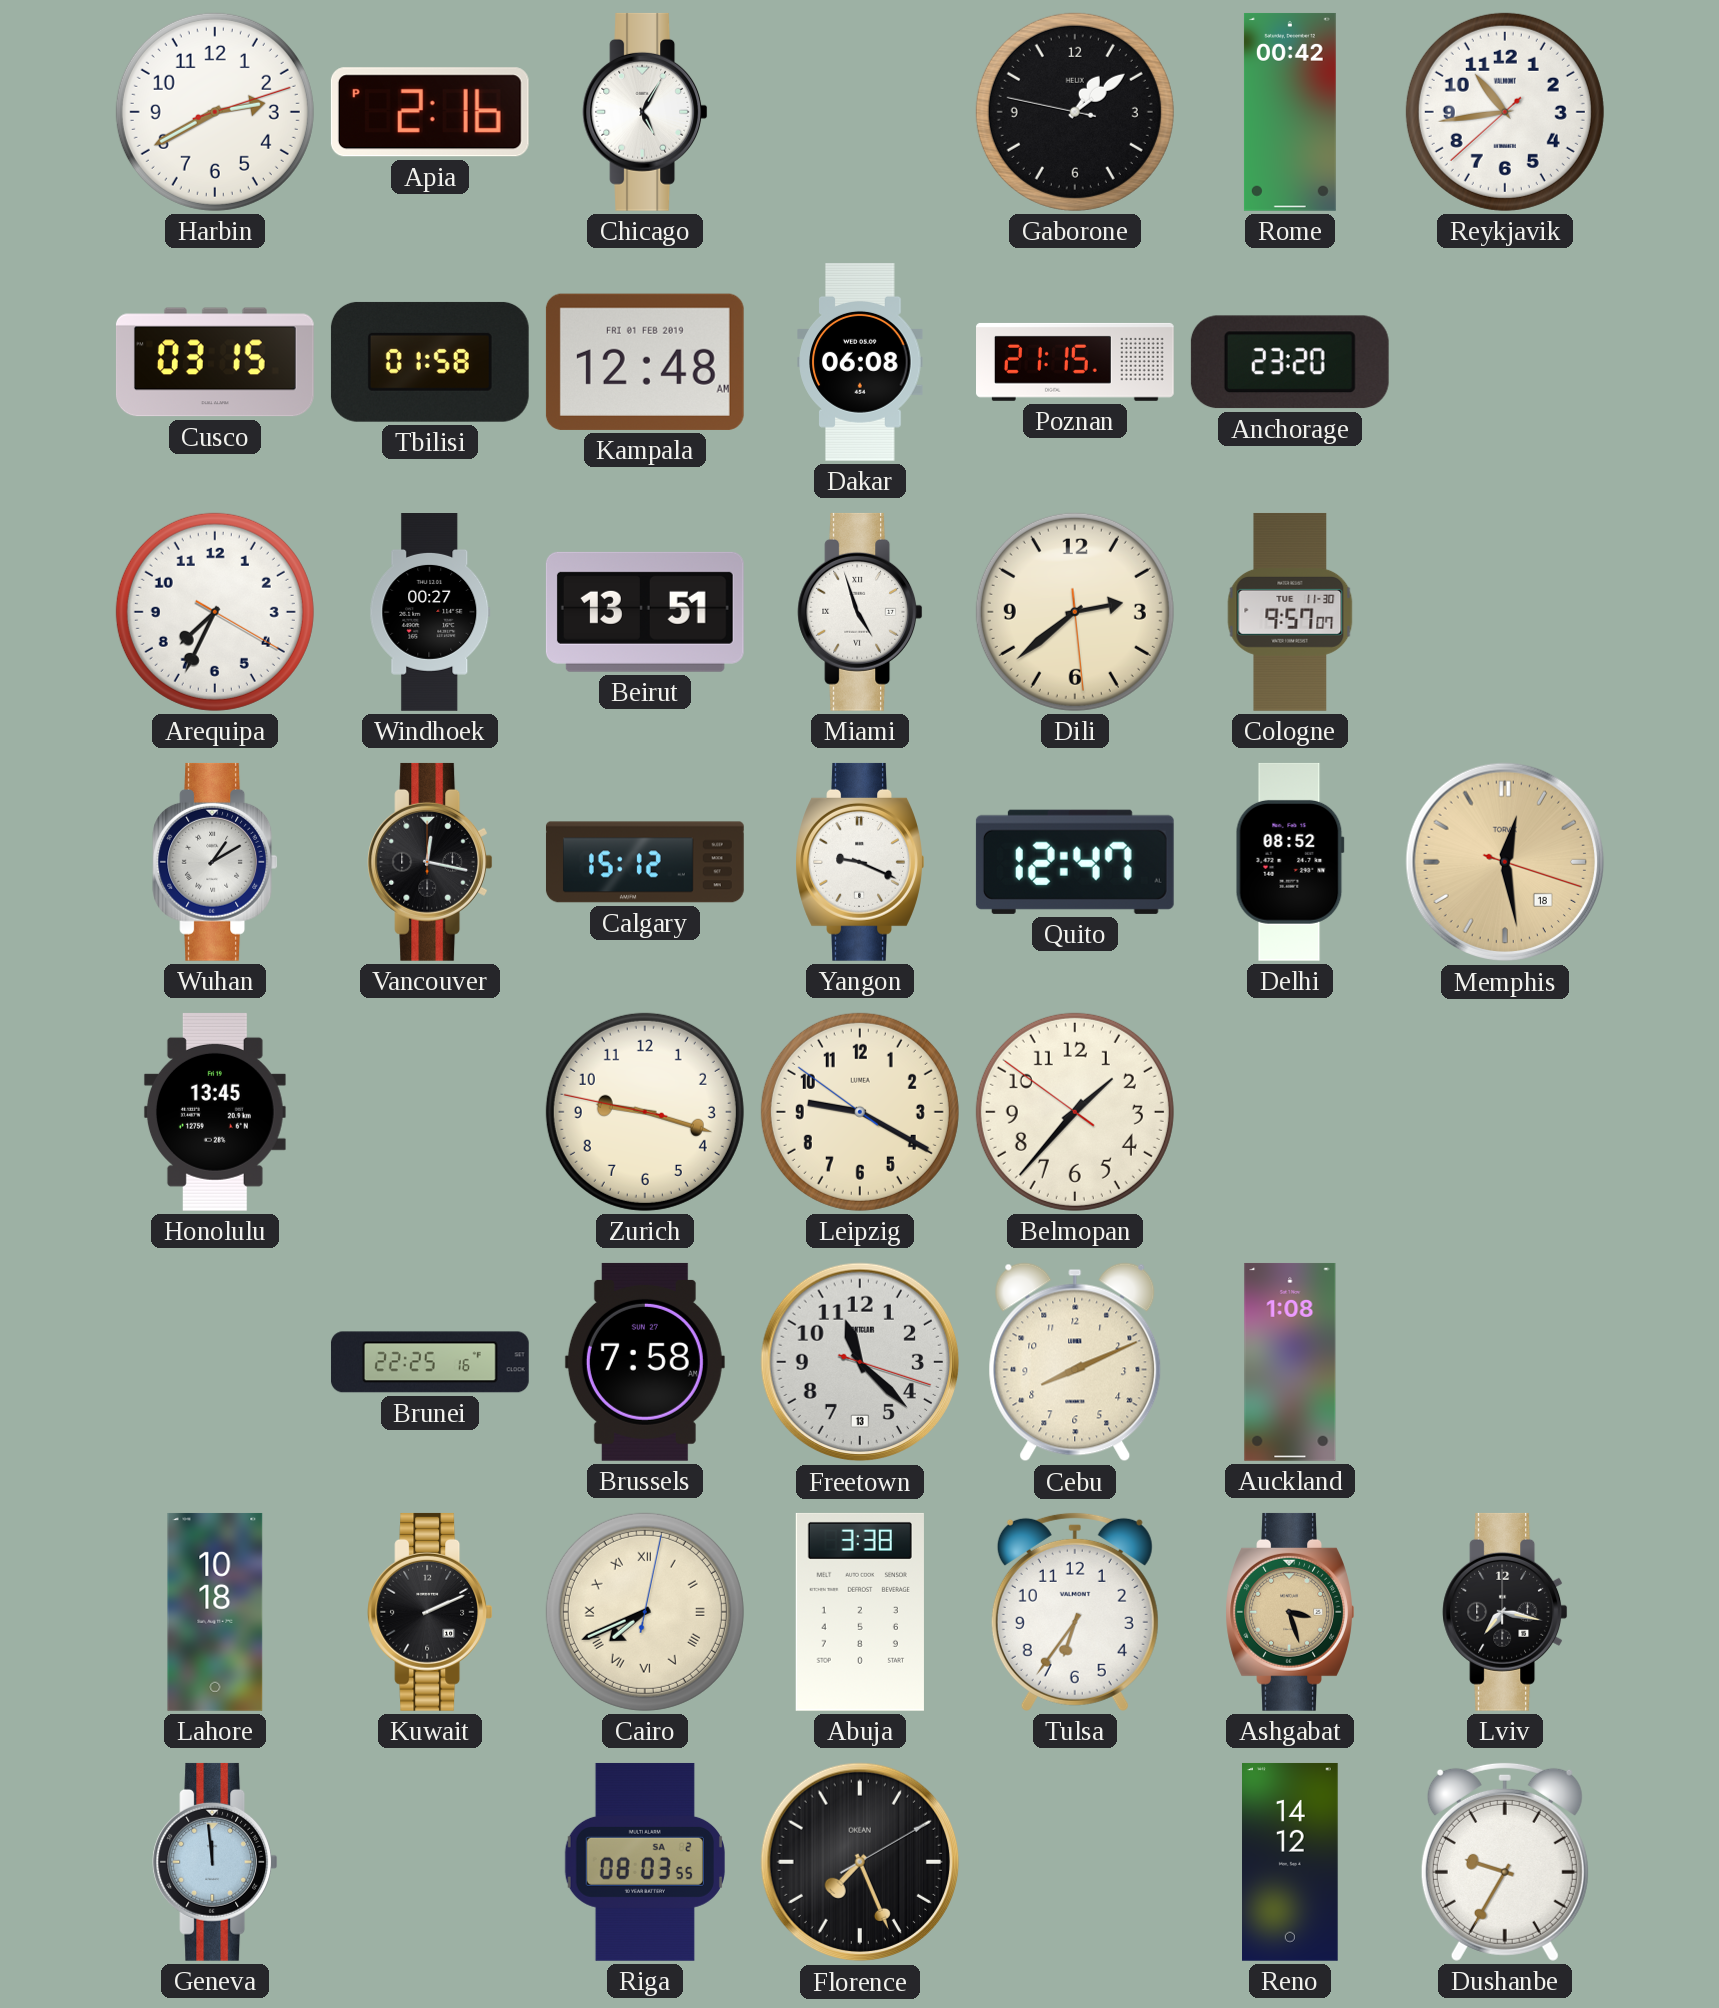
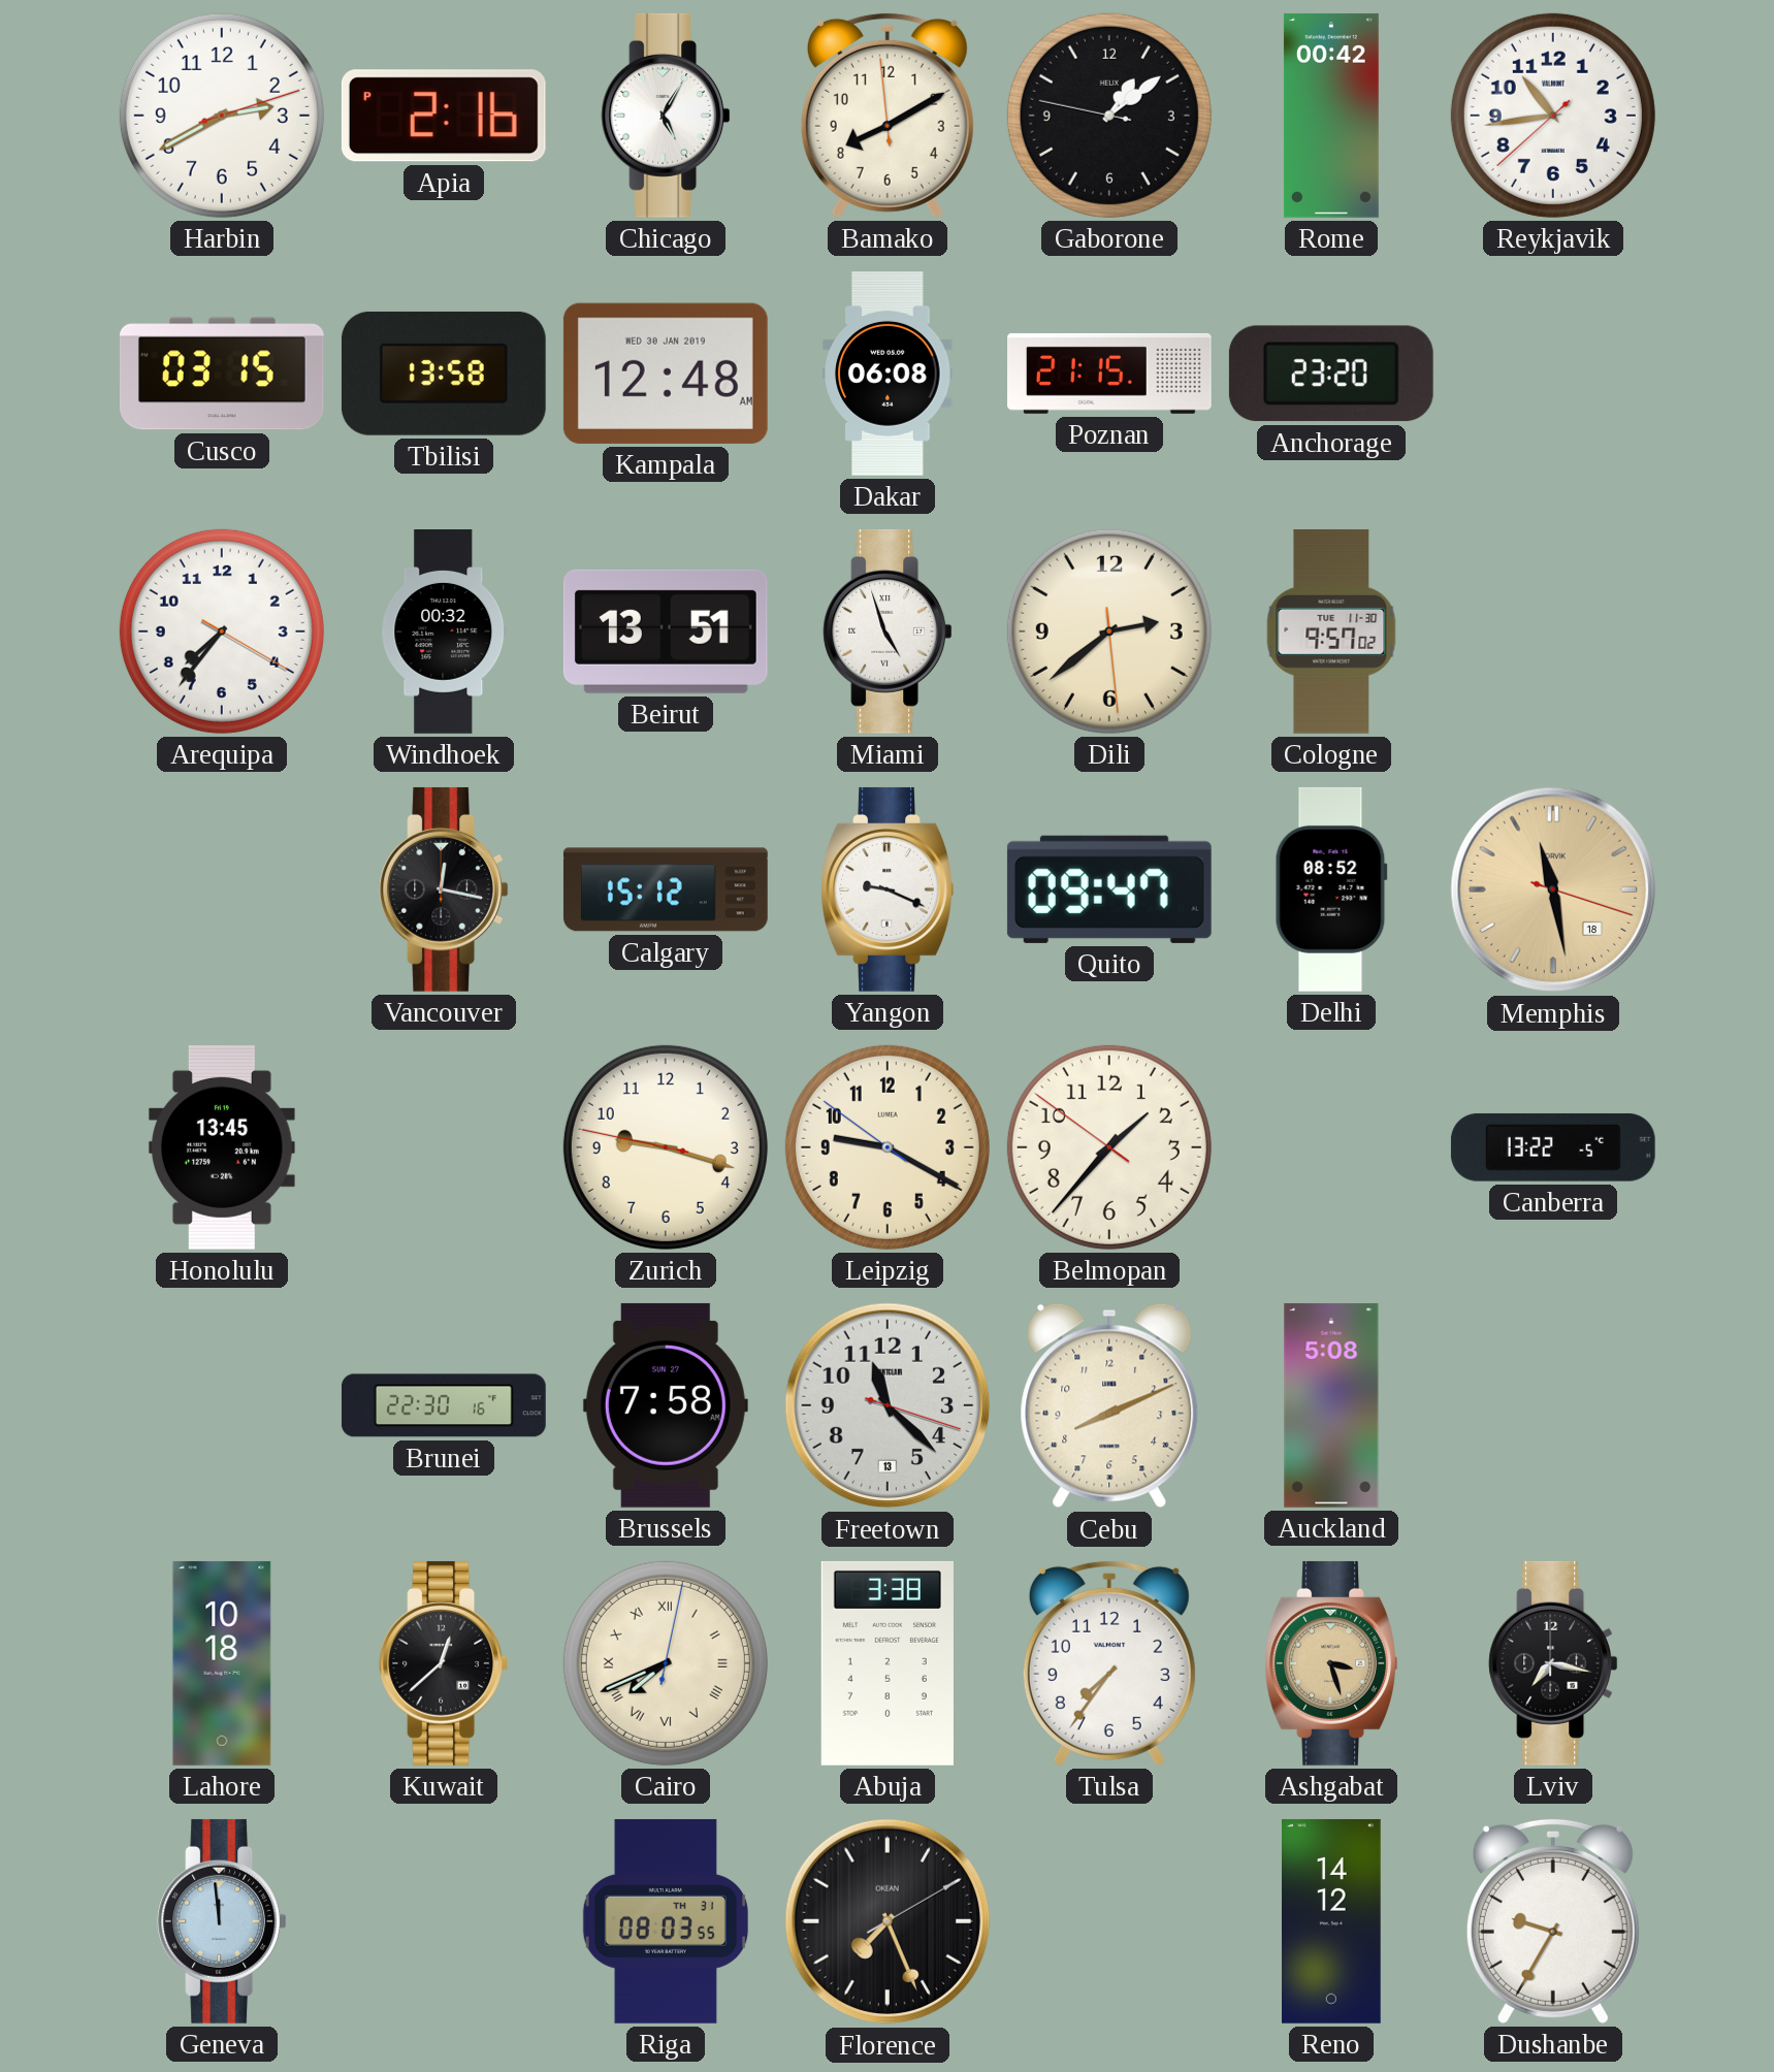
Bamako: none -> 8:09
Tbilisi: 01:58 -> 13:58
Kampala date: FRI 01 FEB 2019 -> WED 30 JAN 2019
Arequipa: 7:34 -> 7:36
Windhoek: 00:27 -> 00:32
Cologne: 9:57:07 -> 9:57:02
Wuhan: 1:10 -> none
Quito: 12:47 -> 09:47
Memphis: 12:28 -> 11:28
Canberra: none -> 13:22
Brunei: 22:25 -> 22:30
Auckland: 1:08 -> 5:08
Kuwait: 2:11 -> 12:38
Tulsa: 6:36 -> 7:36
Riga date: SA 2 -> TH 31
